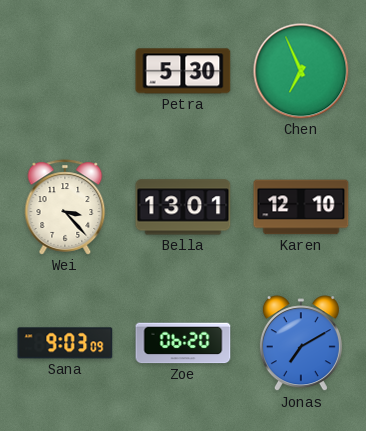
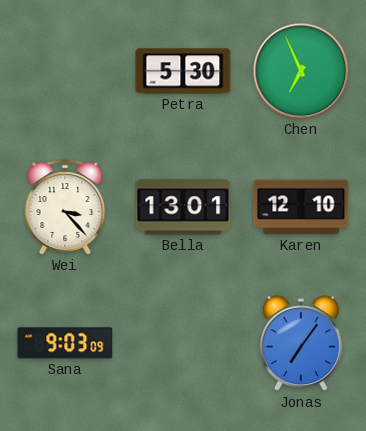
Zoe: 06:20 -> none
Jonas: 7:10 -> 7:06
